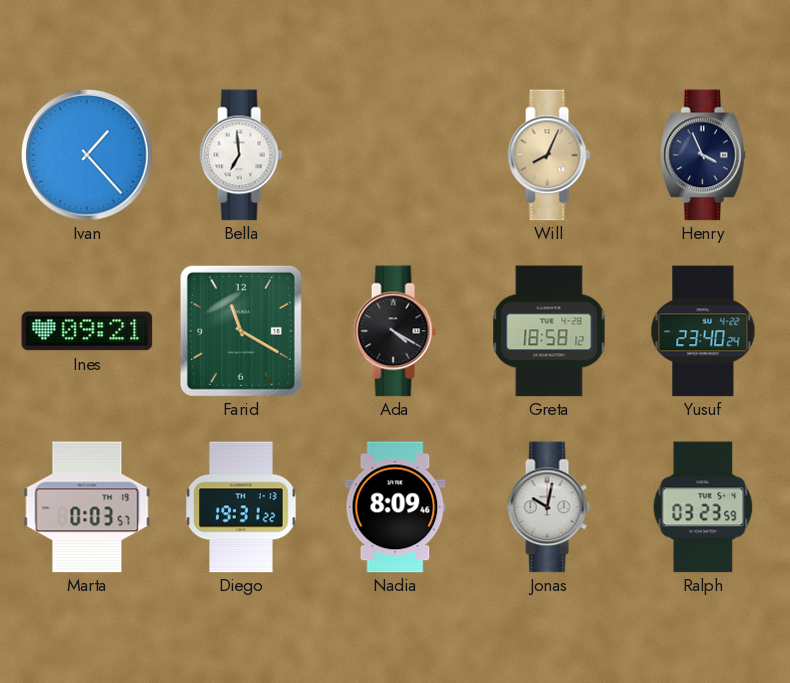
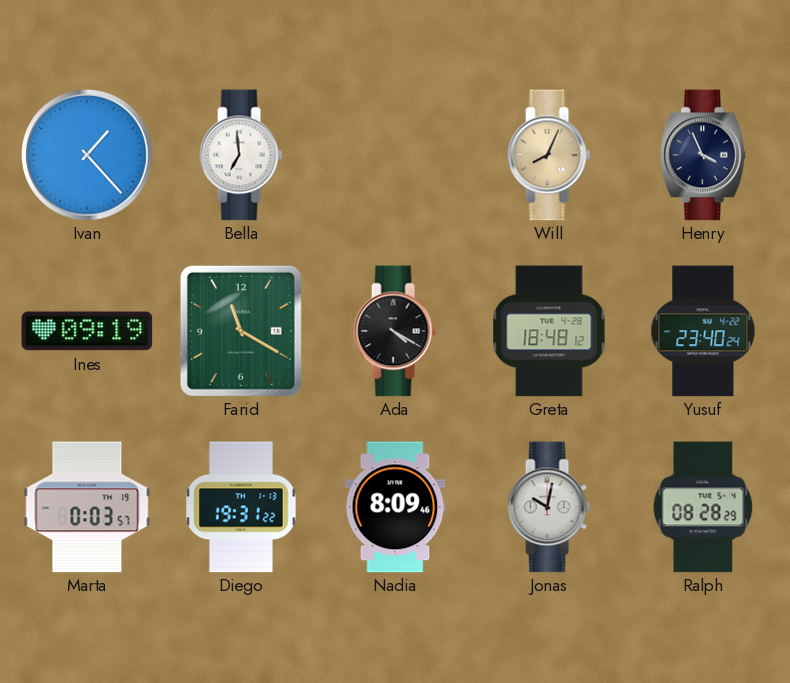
Ines: 09:21 -> 09:19
Greta: 18:58 -> 18:48
Ralph: 03:23 -> 08:28
